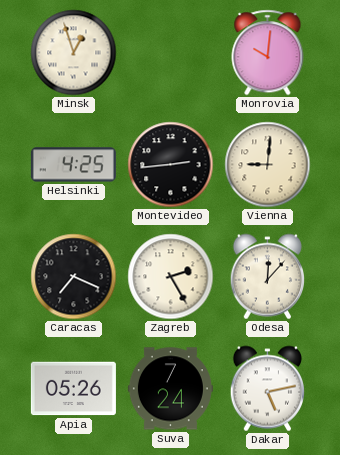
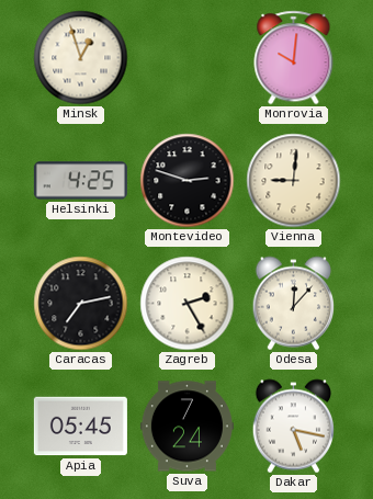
Montevideo: 2:44 -> 2:48
Caracas: 7:19 -> 7:13
Apia: 05:26 -> 05:45
Dakar: 5:13 -> 5:17
